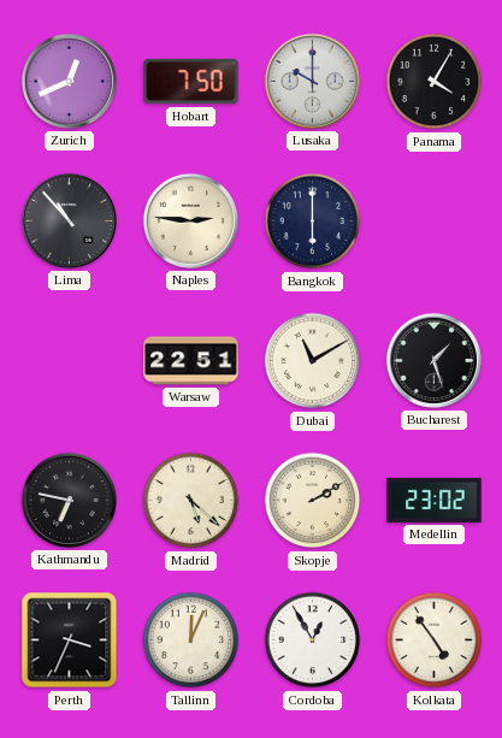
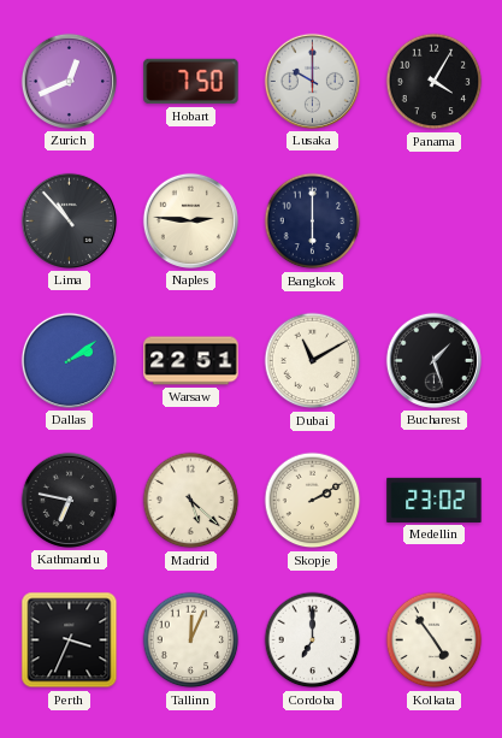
Dallas: none -> 2:09
Cordoba: 12:55 -> 7:00
